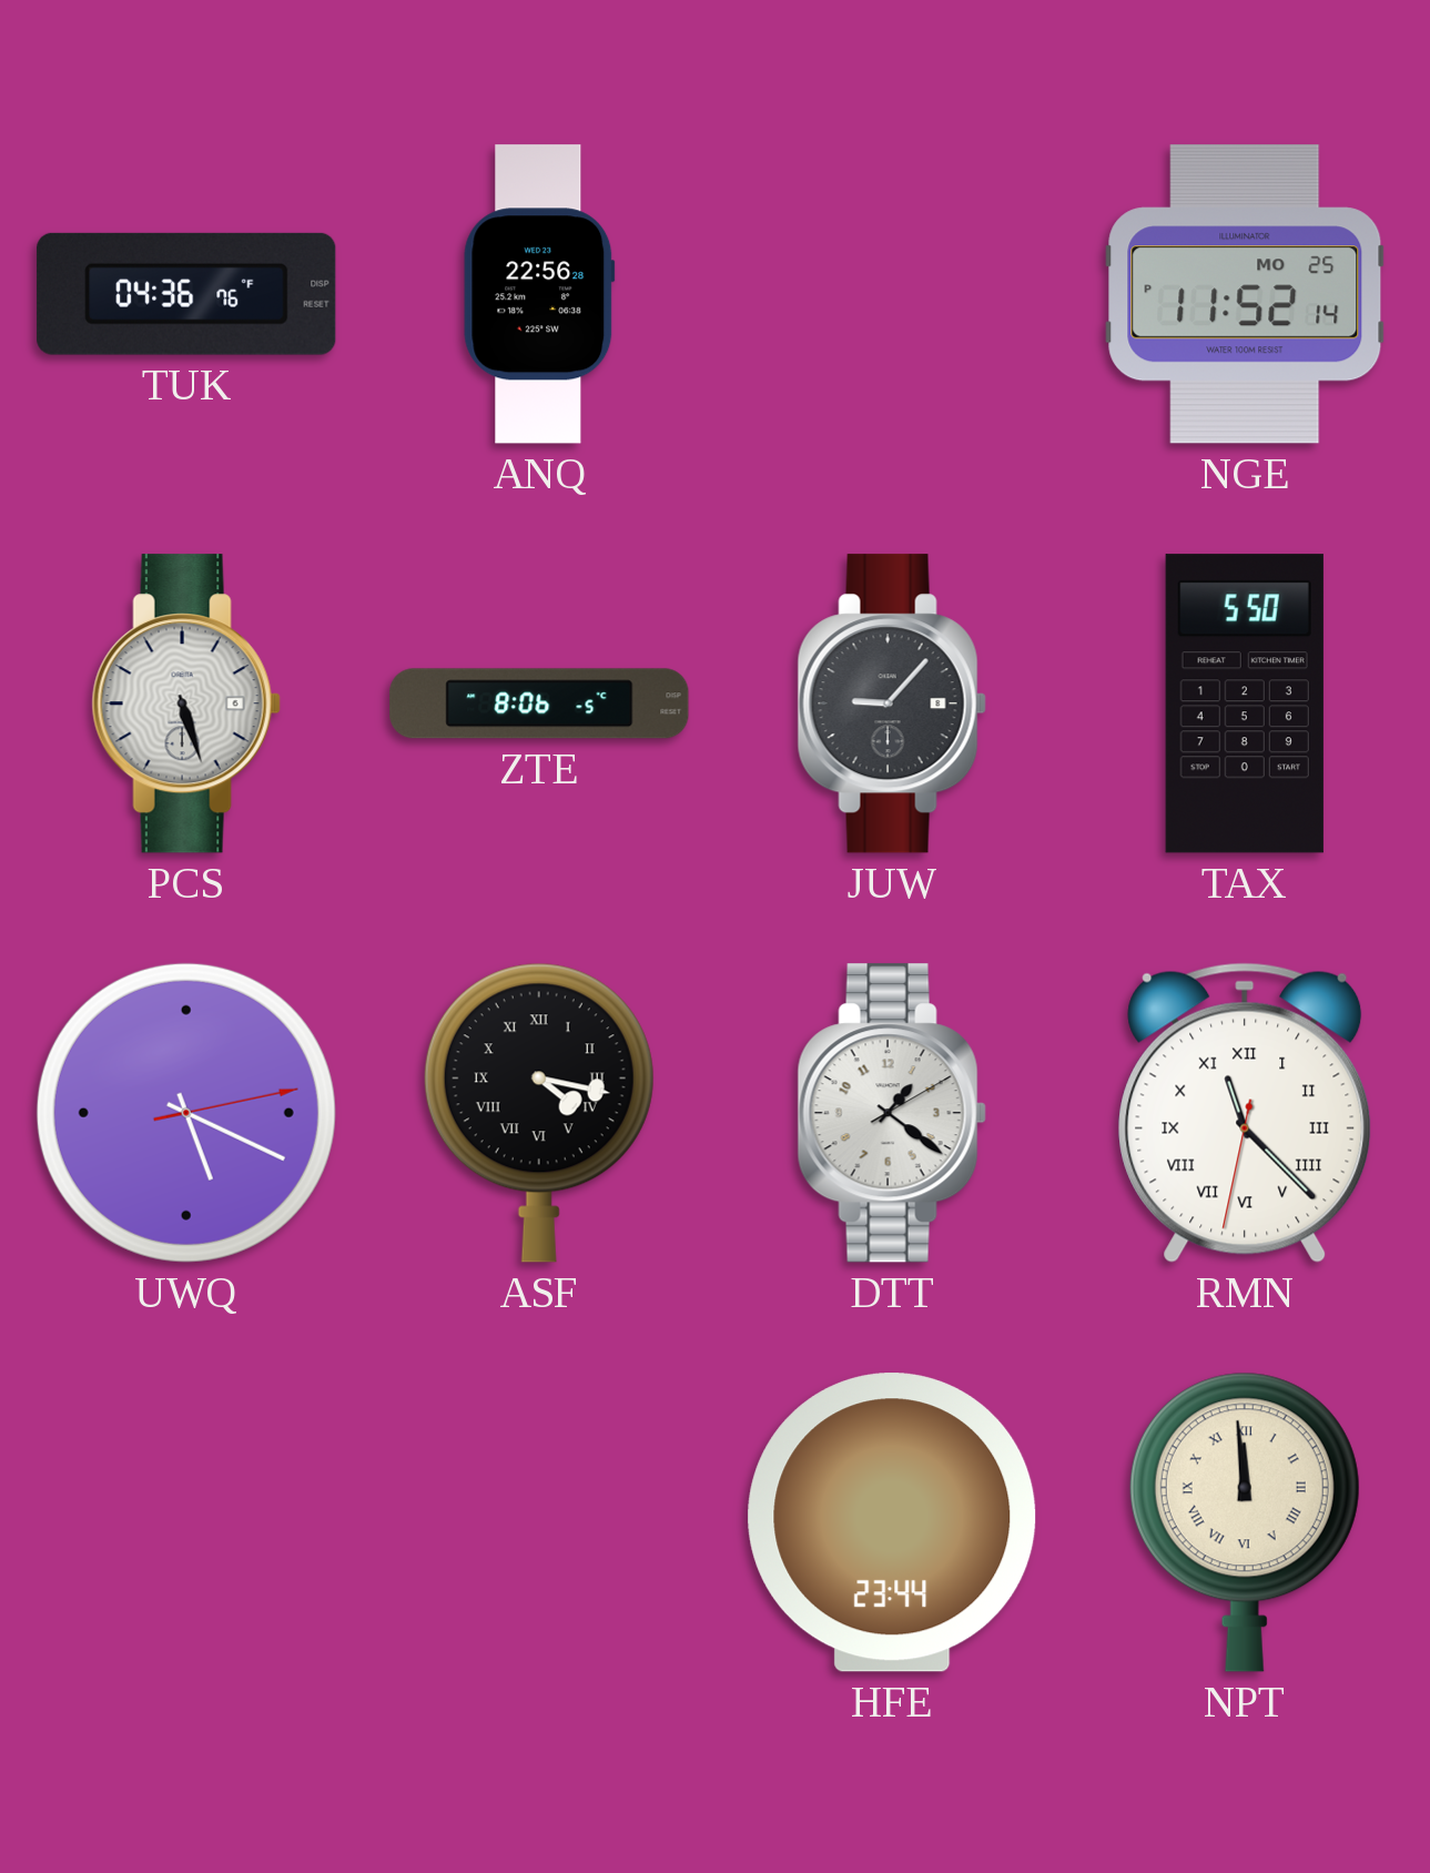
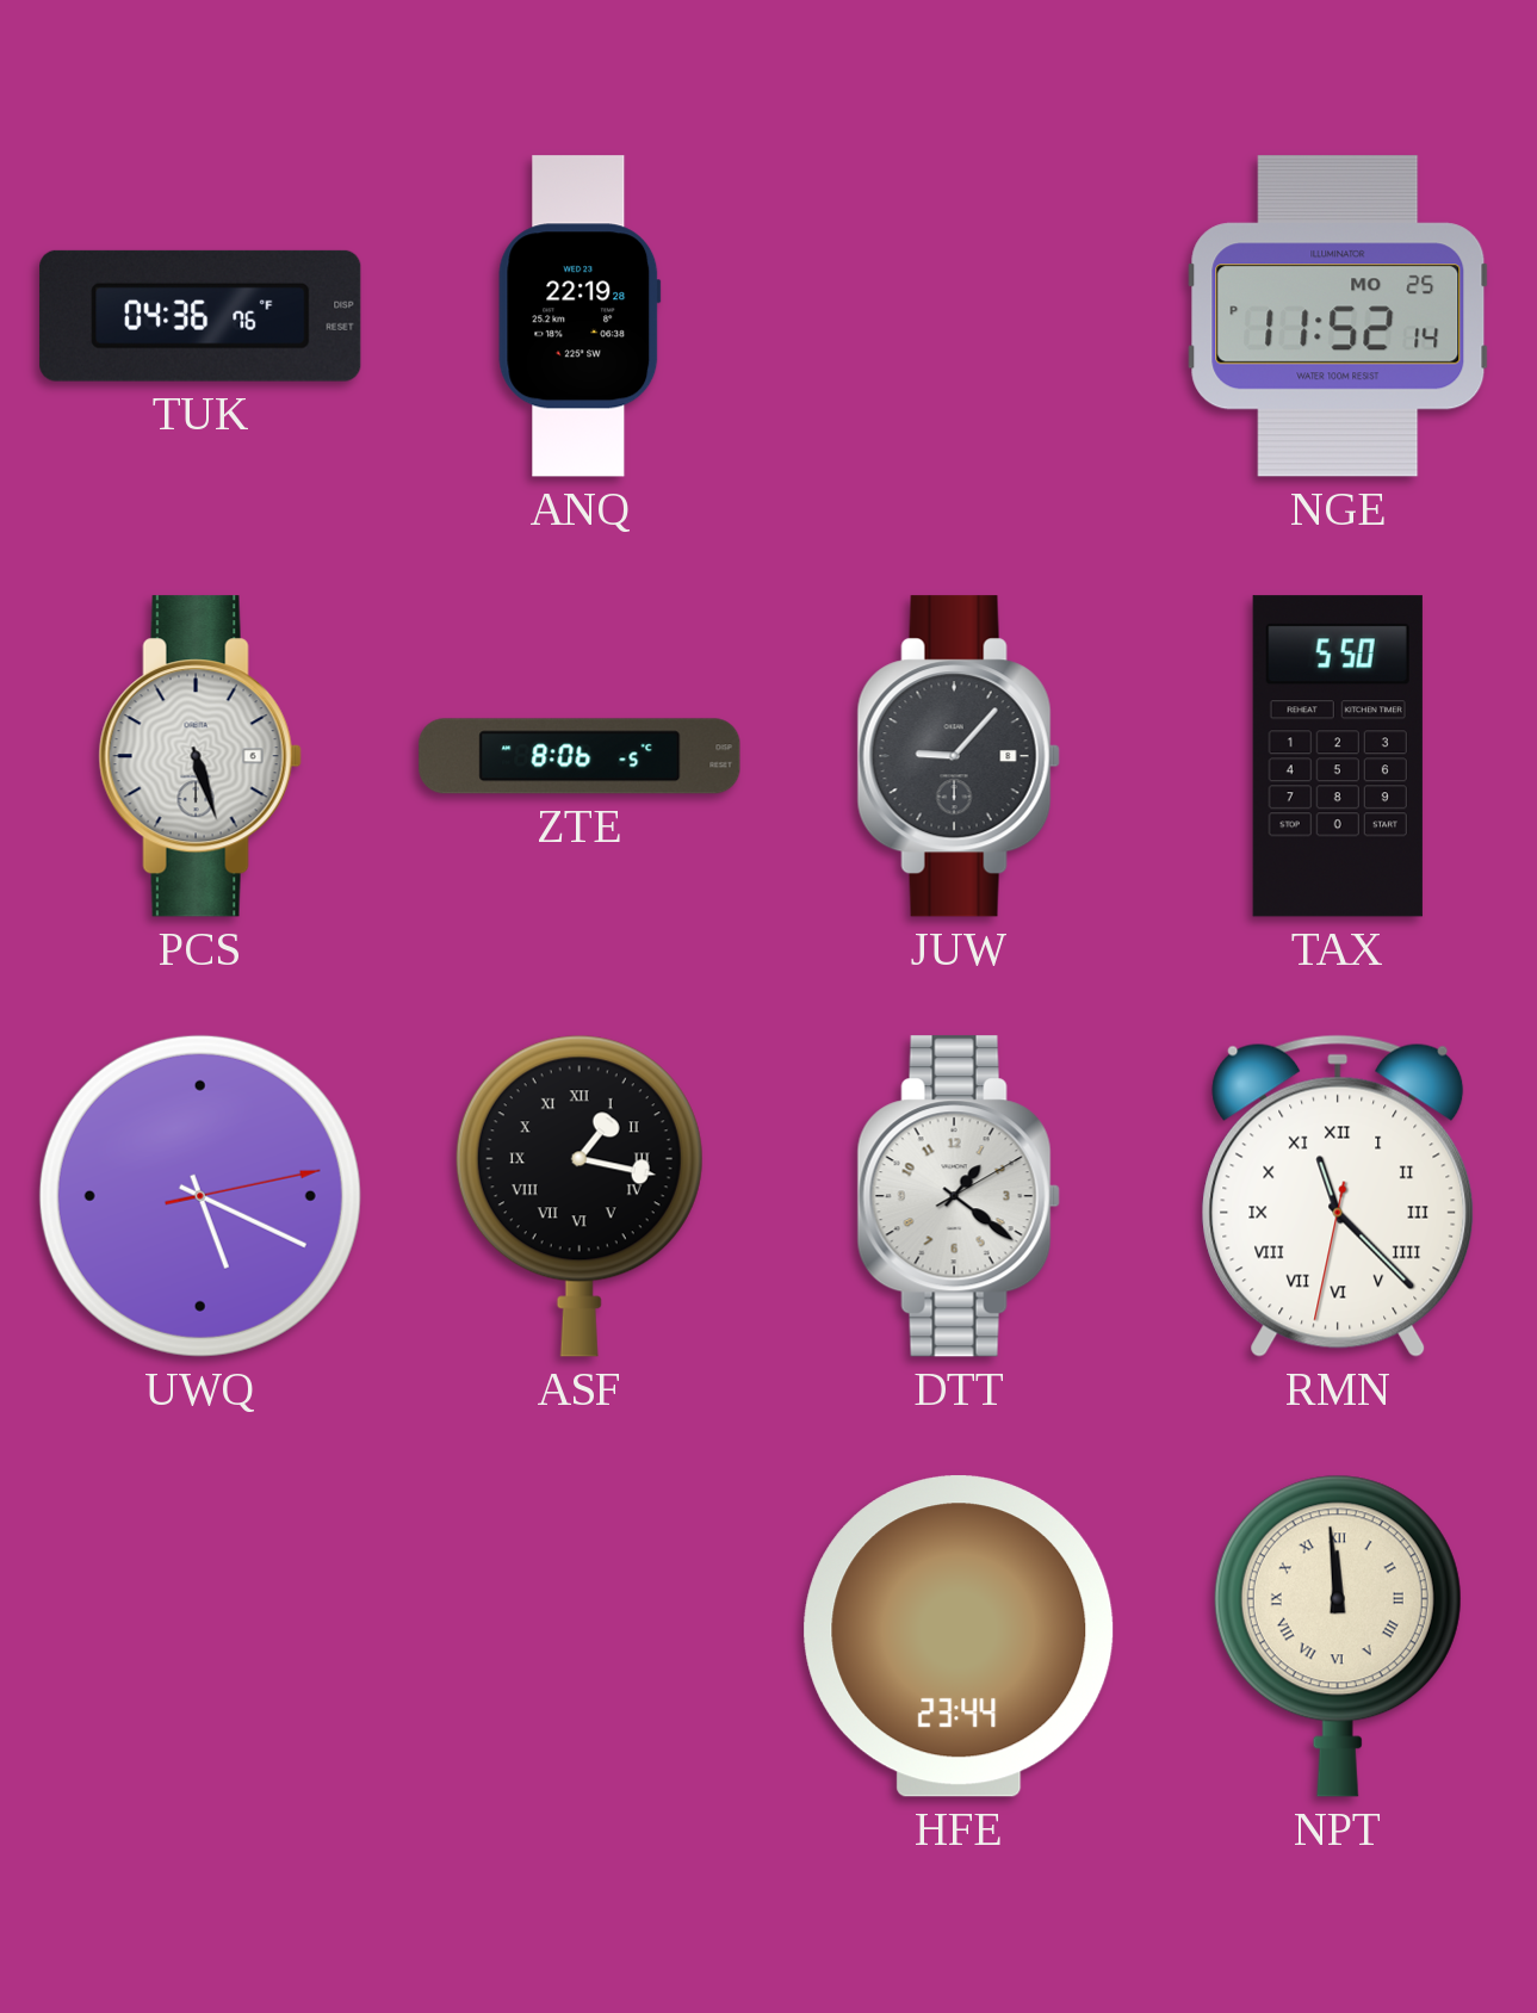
ANQ: 22:56 -> 22:19
ASF: 4:17 -> 1:17
